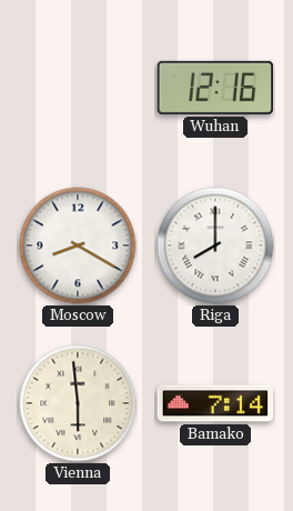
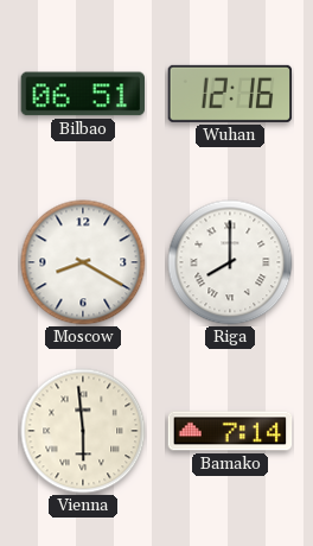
Bilbao: none -> 06:51
